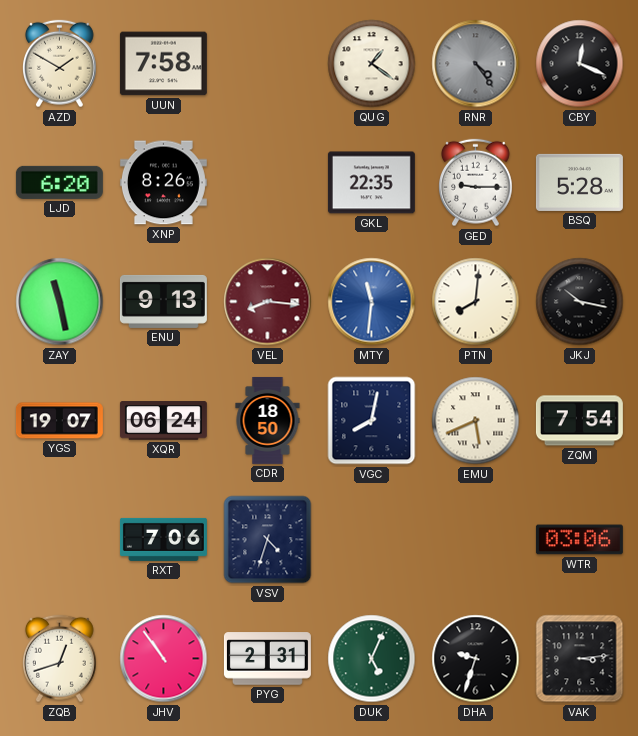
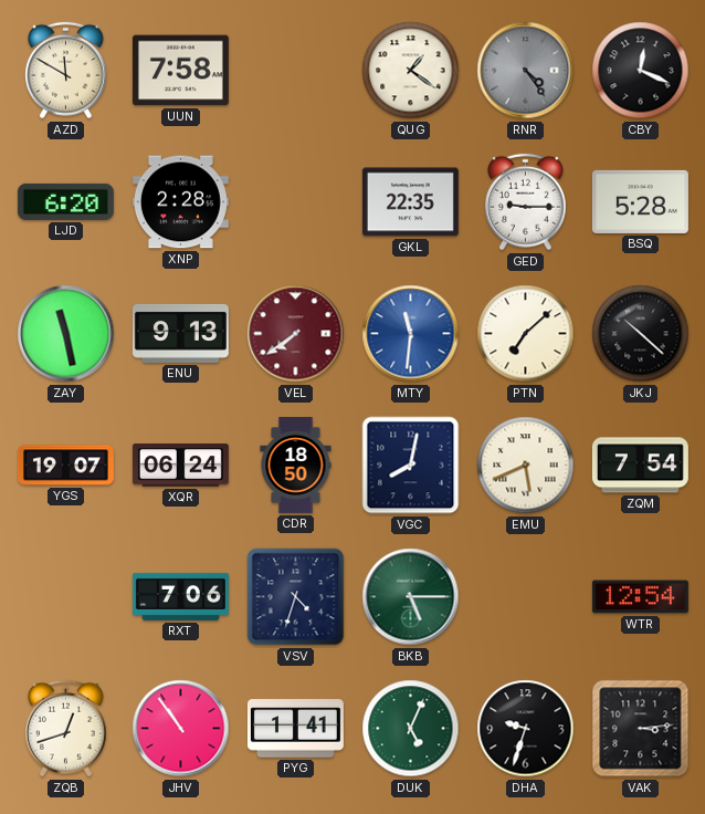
AZD: 1:50 -> 11:50
XNP: 8:26 -> 2:28
VEL: 8:16 -> 7:39
PTN: 8:01 -> 7:08
JKJ: 10:17 -> 10:22
BKB: none -> 5:15
WTR: 03:06 -> 12:54
PYG: 2:31 -> 1:41
